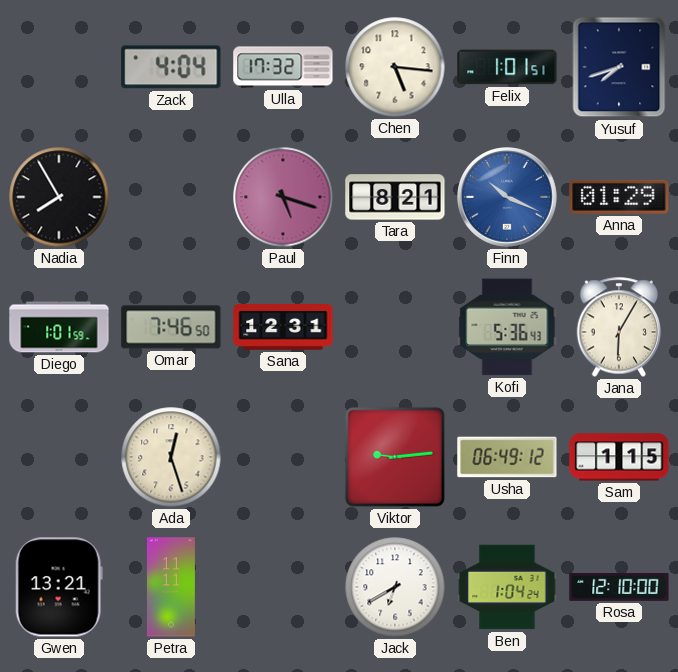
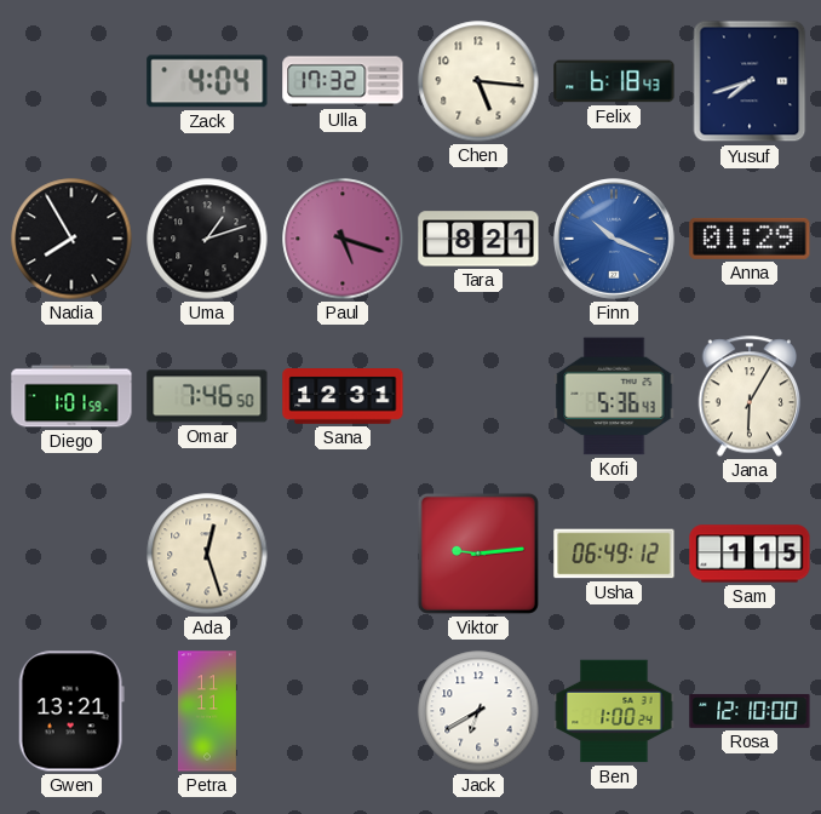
Felix: 1:01 -> 6:18
Uma: none -> 1:12
Ben: 1:04 -> 1:00
